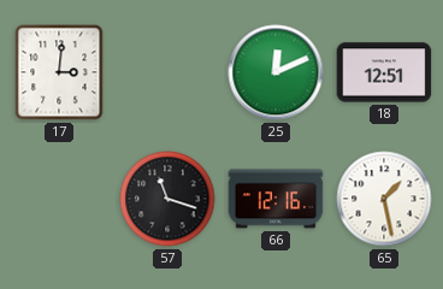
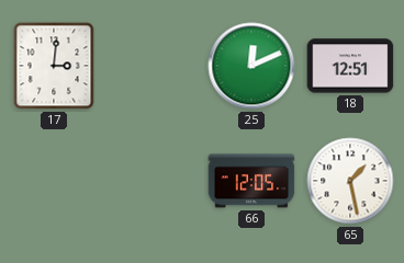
57: 11:18 -> none
66: 12:16 -> 12:05
